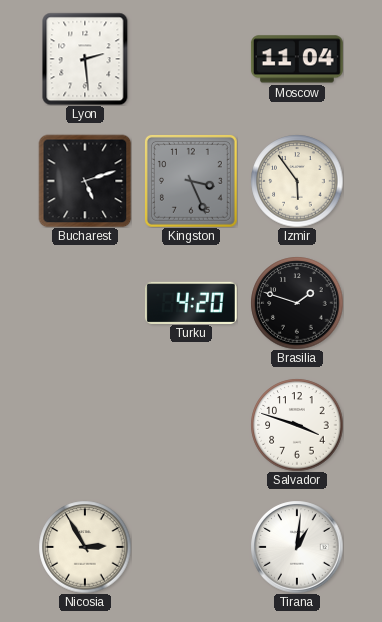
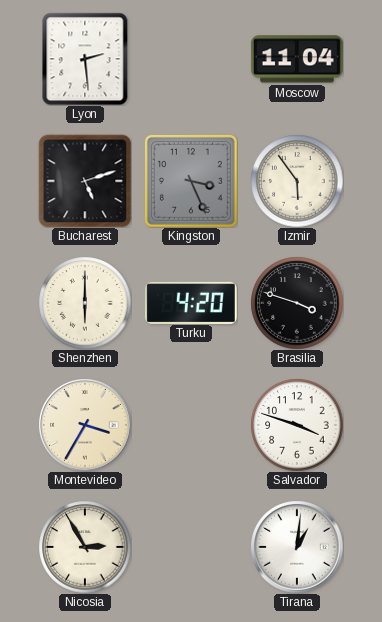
Shenzhen: none -> 6:00
Brasilia: 1:48 -> 3:48
Montevideo: none -> 3:35
